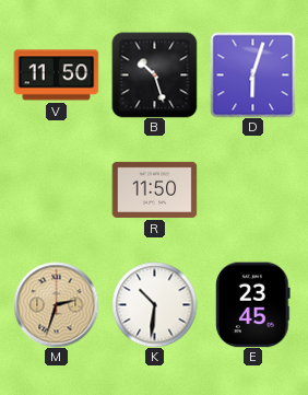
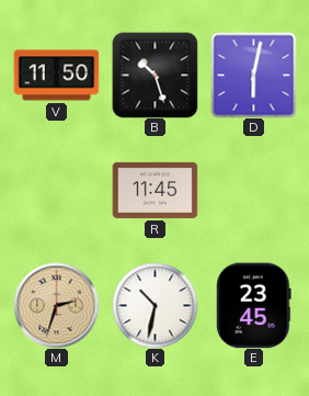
D: 6:03 -> 6:02
R: 11:50 -> 11:45
K: 10:31 -> 10:32
